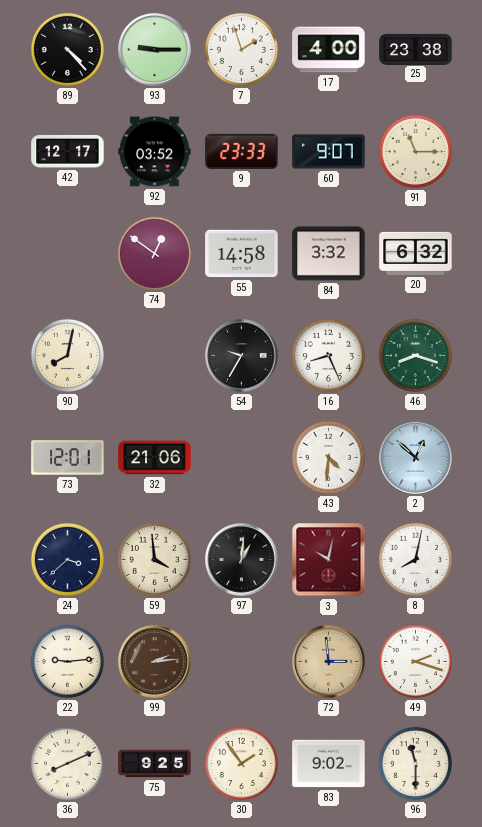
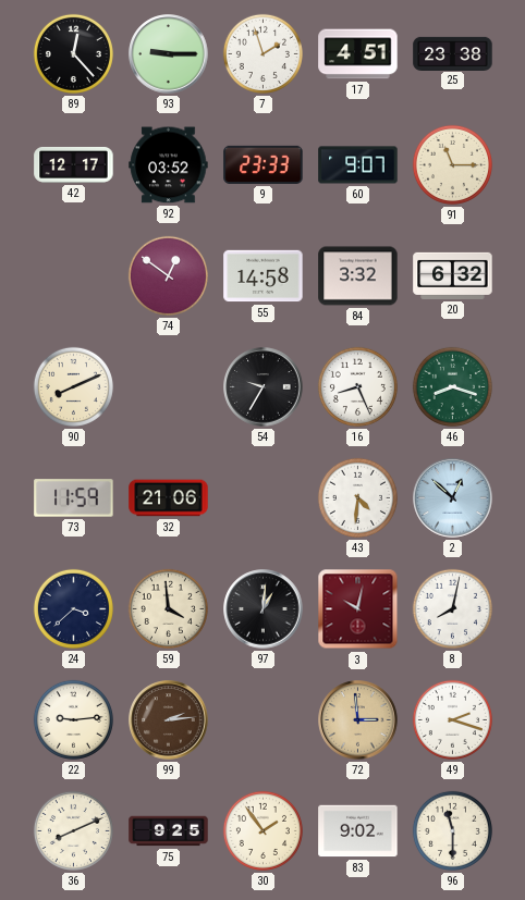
89: 4:23 -> 12:23
17: 4:00 -> 4:51
90: 8:02 -> 8:11
73: 12:01 -> 11:59
